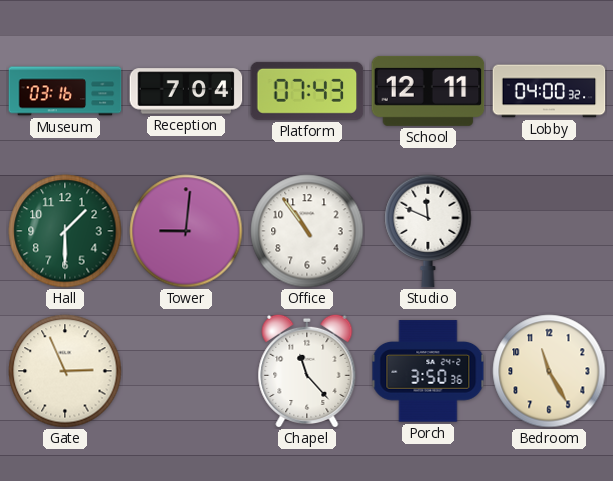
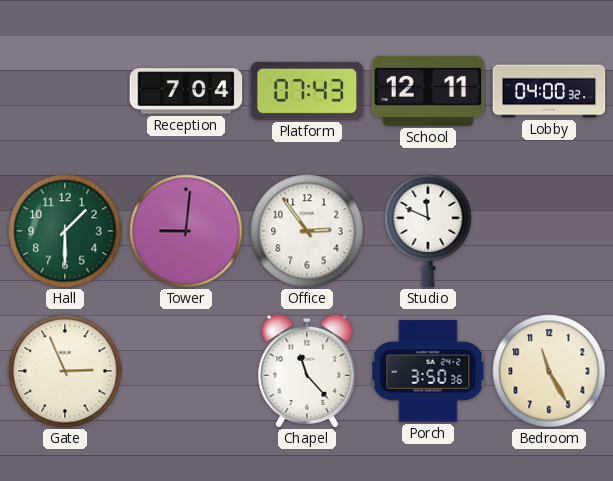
Museum: 03:16 -> none
Office: 10:54 -> 2:54
